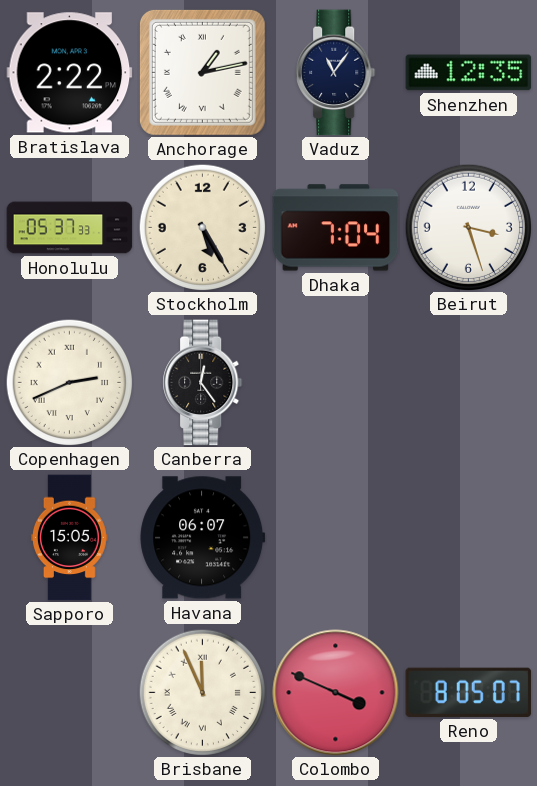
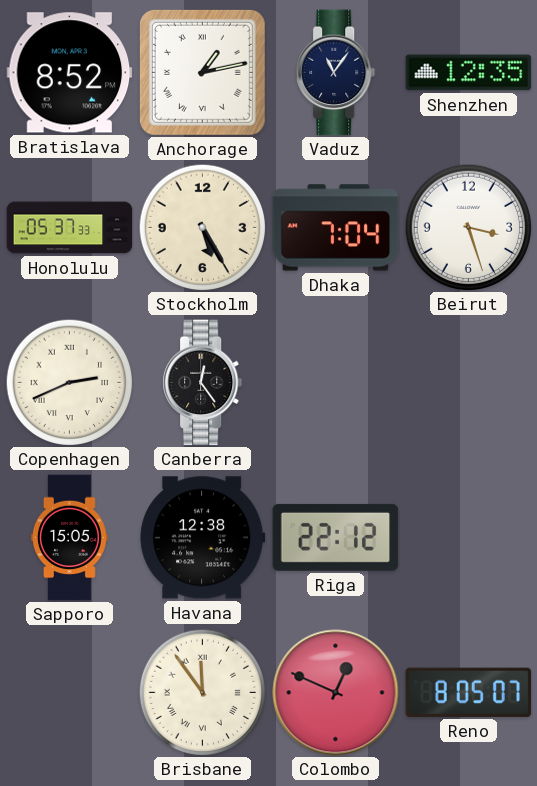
Bratislava: 2:22 -> 8:52
Havana: 06:07 -> 12:38
Riga: none -> 22:12
Brisbane: 11:56 -> 11:54
Colombo: 3:49 -> 12:49
